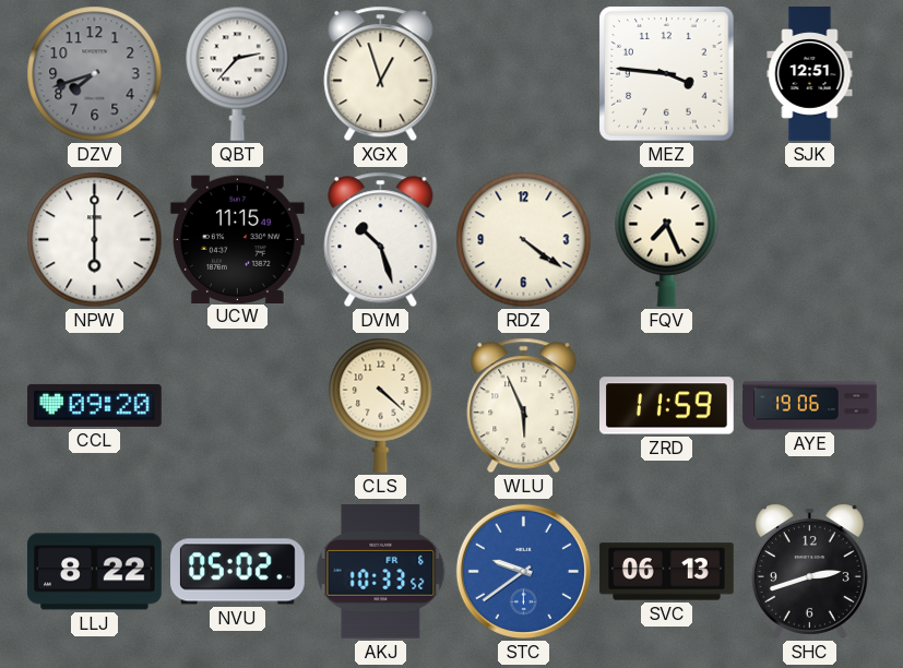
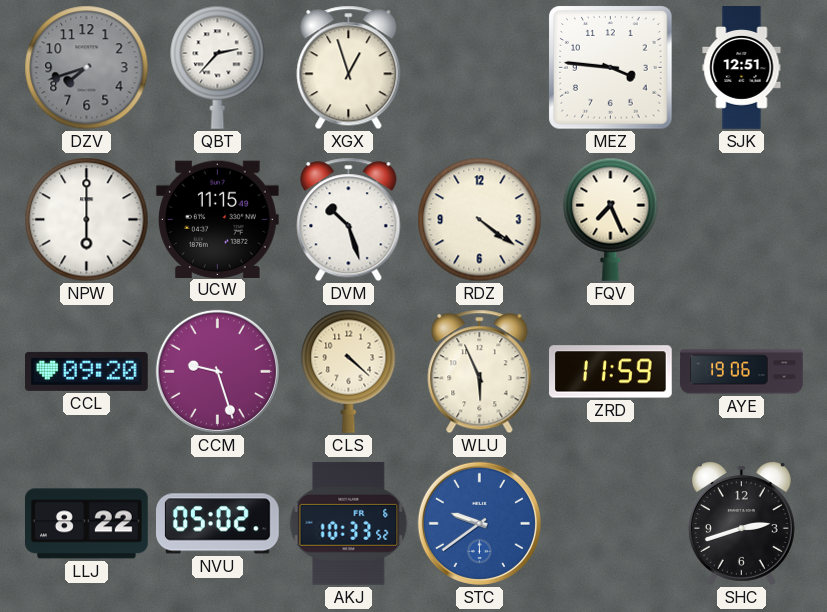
CCM: none -> 9:27
SVC: 06:13 -> none
